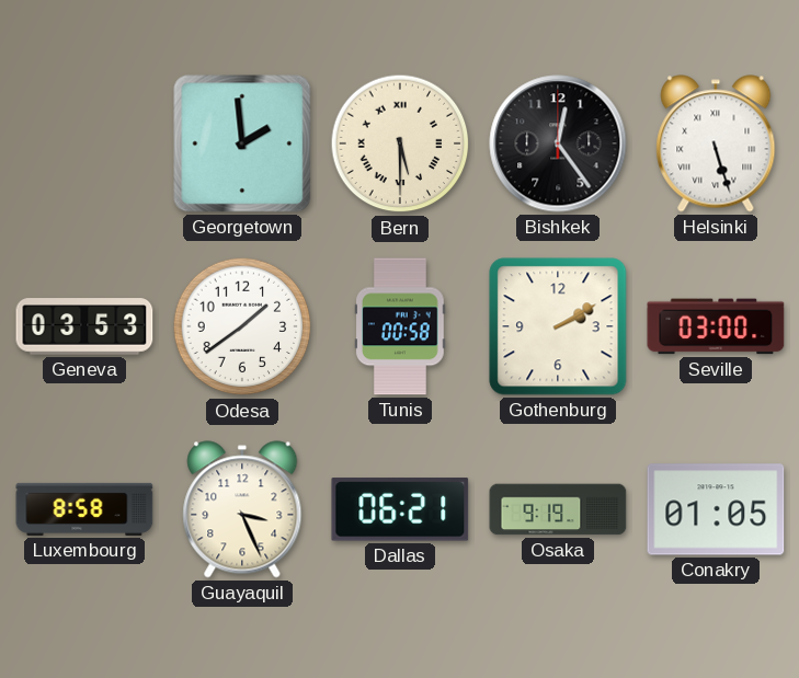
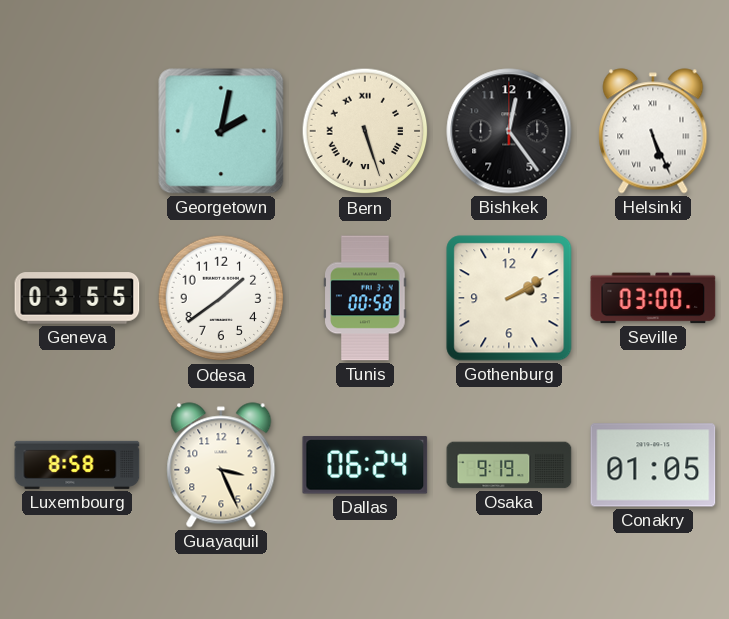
Georgetown: 1:59 -> 2:02
Bern: 5:30 -> 5:27
Helsinki: 5:27 -> 5:26
Geneva: 03:53 -> 03:55
Dallas: 06:21 -> 06:24
